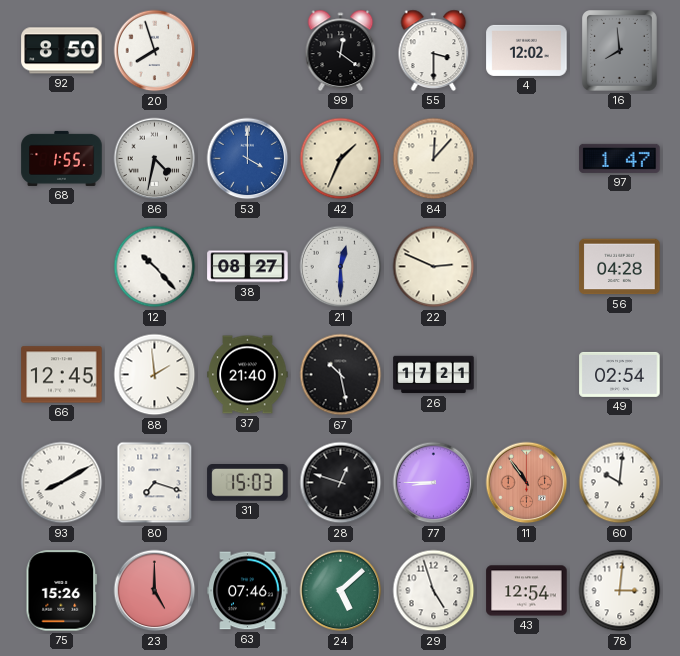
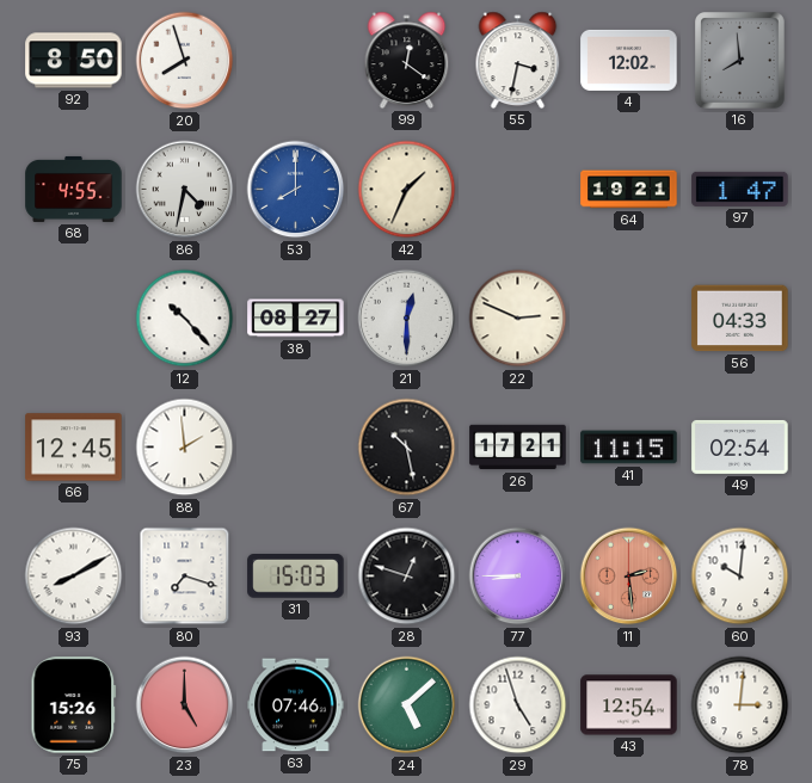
55: 3:30 -> 3:32
68: 1:55 -> 4:55
53: 4:00 -> 8:00
84: 12:07 -> none
64: none -> 19:21
56: 04:28 -> 04:33
37: 21:40 -> none
41: none -> 11:15
11: 10:54 -> 2:29
